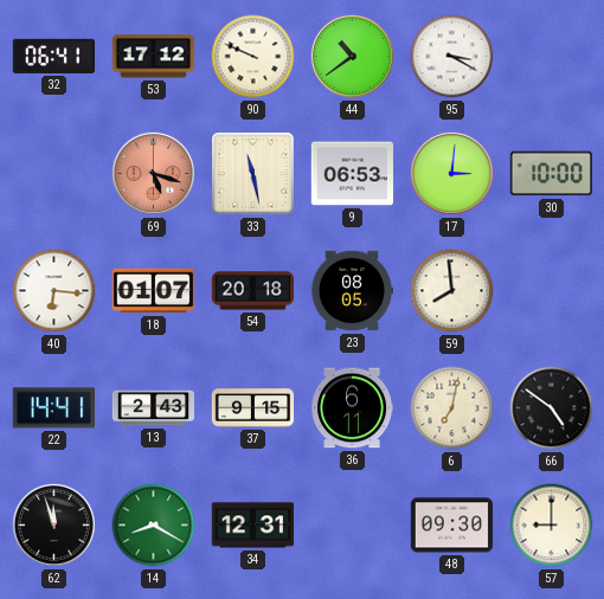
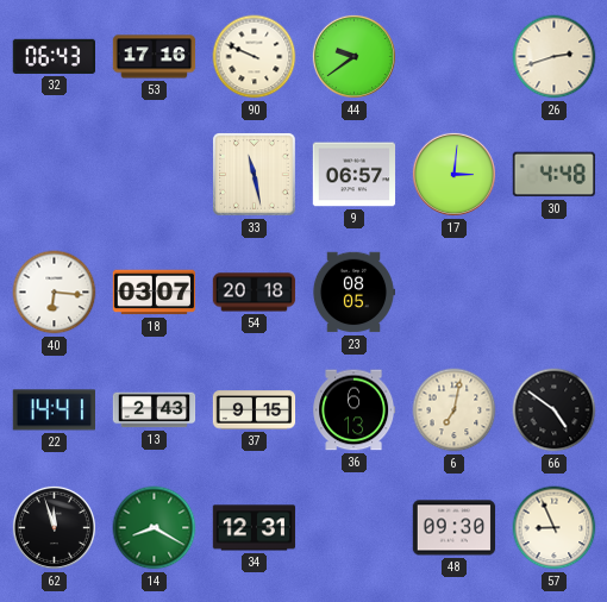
32: 06:41 -> 06:43
53: 17:12 -> 17:16
44: 10:39 -> 9:39
95: 3:20 -> none
26: none -> 2:42
69: 5:18 -> none
9: 06:53 -> 06:57
30: 10:00 -> 4:48
18: 01:07 -> 03:07
59: 7:59 -> none
36: 6:11 -> 6:13
57: 9:00 -> 8:56
